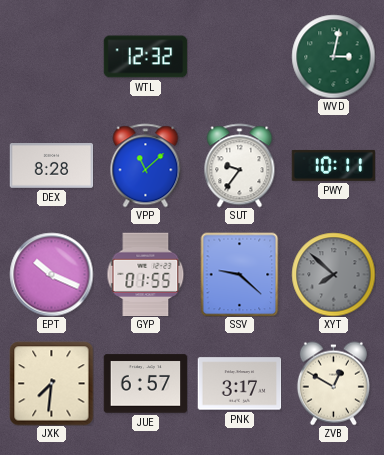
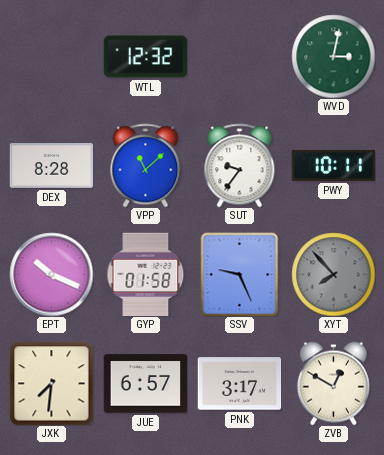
GYP: 01:55 -> 01:58
SSV: 9:22 -> 9:26
XYT: 7:52 -> 7:53
